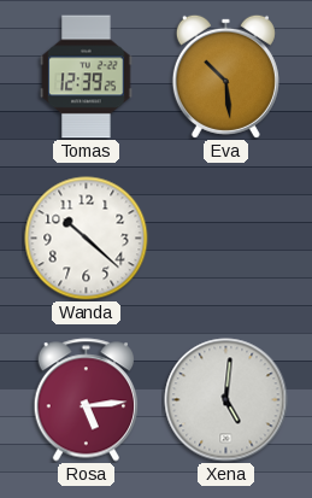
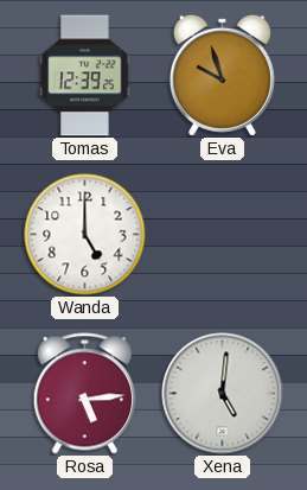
Eva: 10:29 -> 9:57
Wanda: 10:22 -> 5:00
